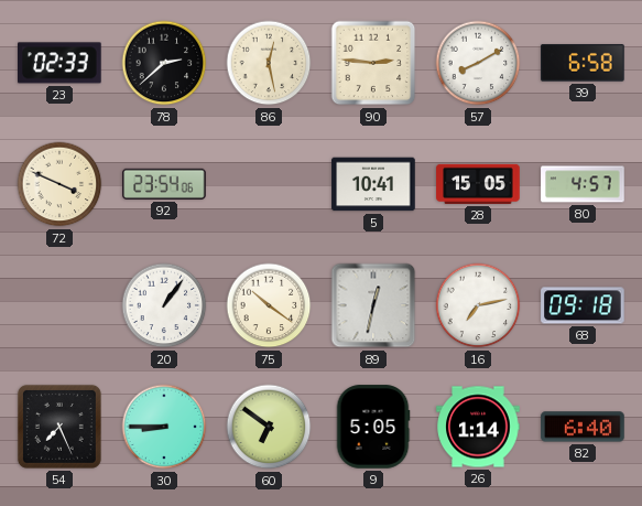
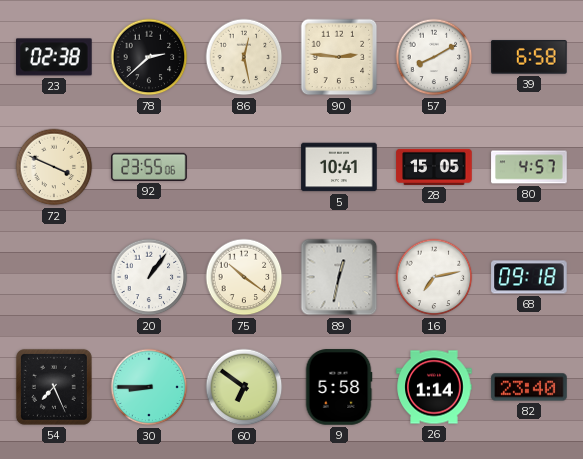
23: 02:33 -> 02:38
92: 23:54 -> 23:55
9: 5:05 -> 5:58
82: 6:40 -> 23:40
